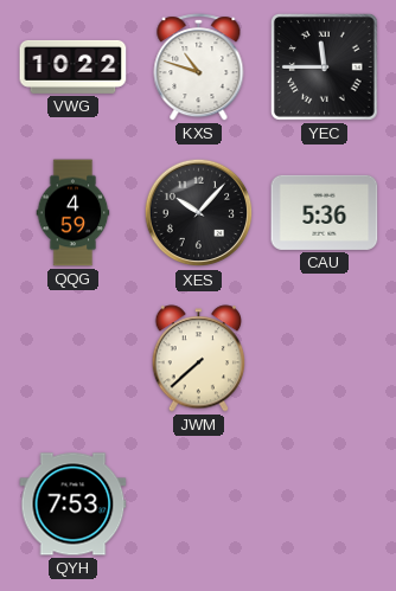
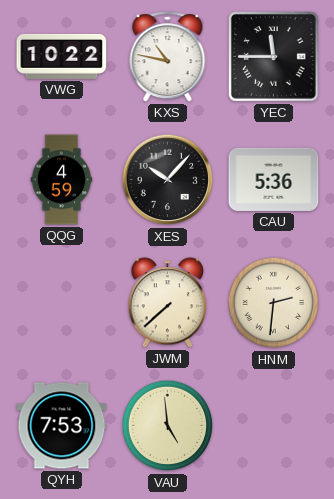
KXS: 10:48 -> 10:47
HNM: none -> 2:31
VAU: none -> 4:59
